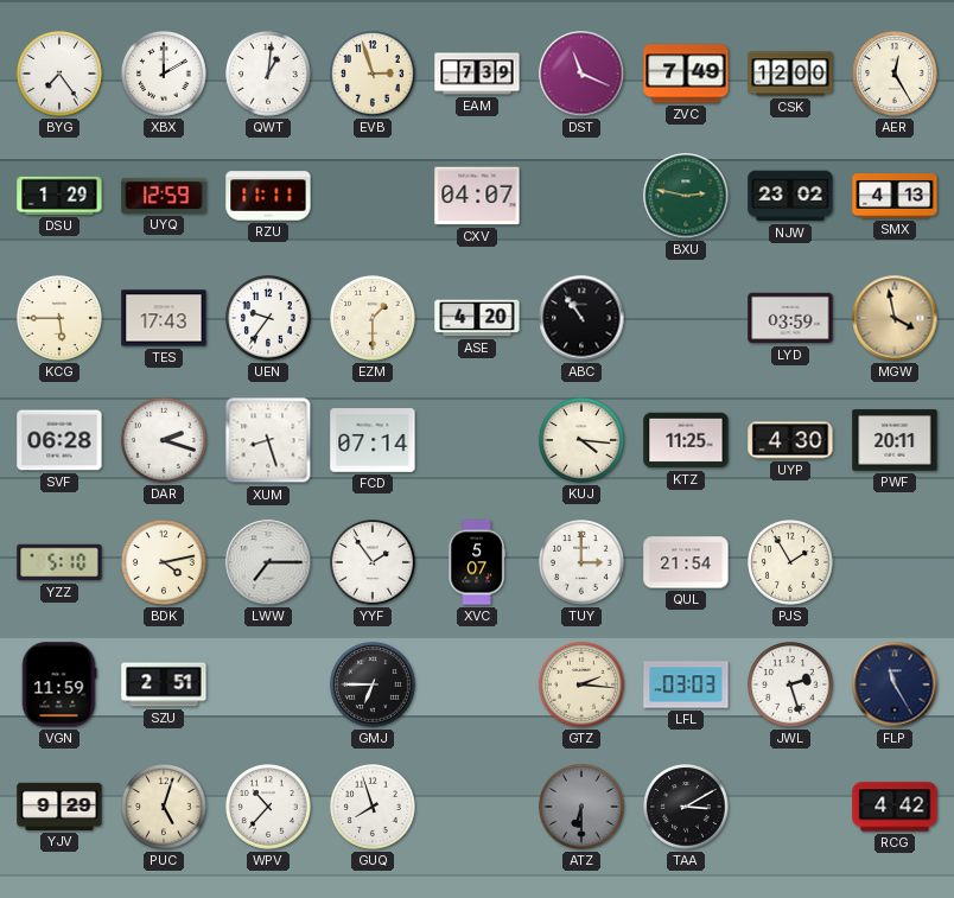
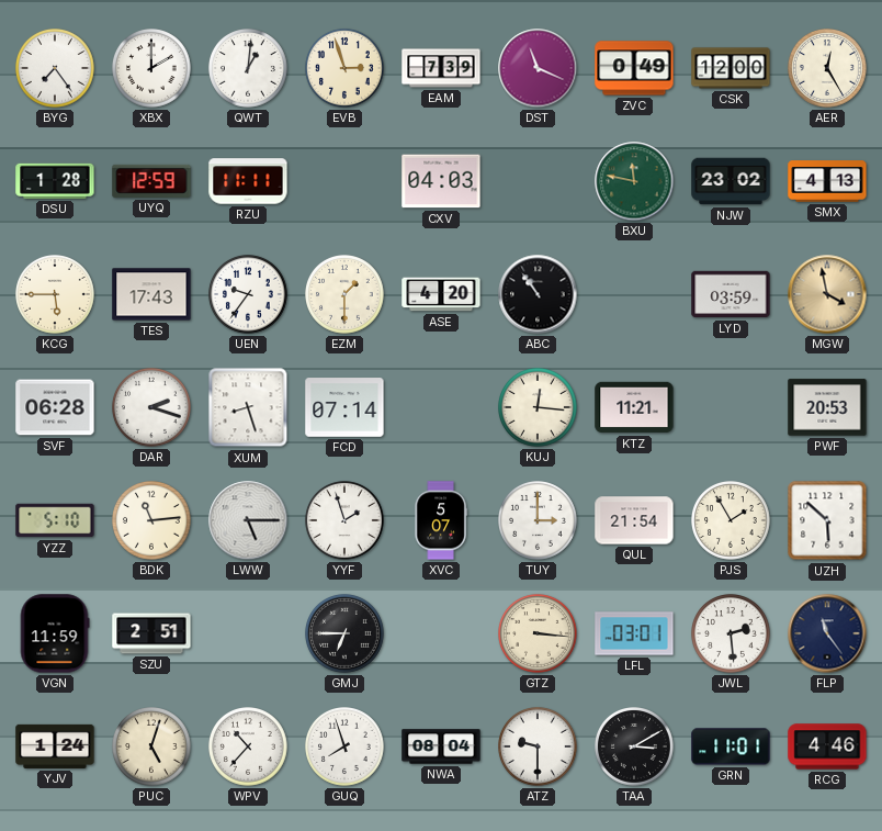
ZVC: 7:49 -> 0:49
DSU: 1:29 -> 1:28
CXV: 04:07 -> 04:03
BXU: 2:47 -> 11:47
KUJ: 4:16 -> 12:16
KTZ: 11:25 -> 11:21
UYP: 4:30 -> none
PWF: 20:11 -> 20:53
BDK: 4:13 -> 11:14
LWW: 7:15 -> 5:15
YYF: 1:54 -> 1:57
UZH: none -> 5:52
GTZ: 2:16 -> 3:16
LFL: 03:03 -> 03:01
JWL: 2:27 -> 2:29
FLP: 11:25 -> 11:24
YJV: 9:29 -> 1:24
NWA: none -> 08:04
ATZ: 6:30 -> 9:30
ATZ dial: grey -> white
GRN: none -> 11:01
RCG: 4:42 -> 4:46
